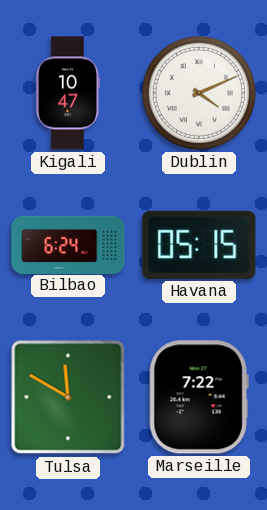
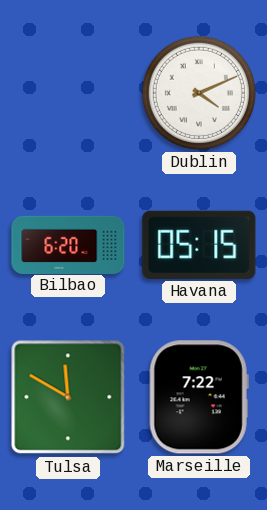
Kigali: 10:47 -> none
Bilbao: 6:24 -> 6:20
